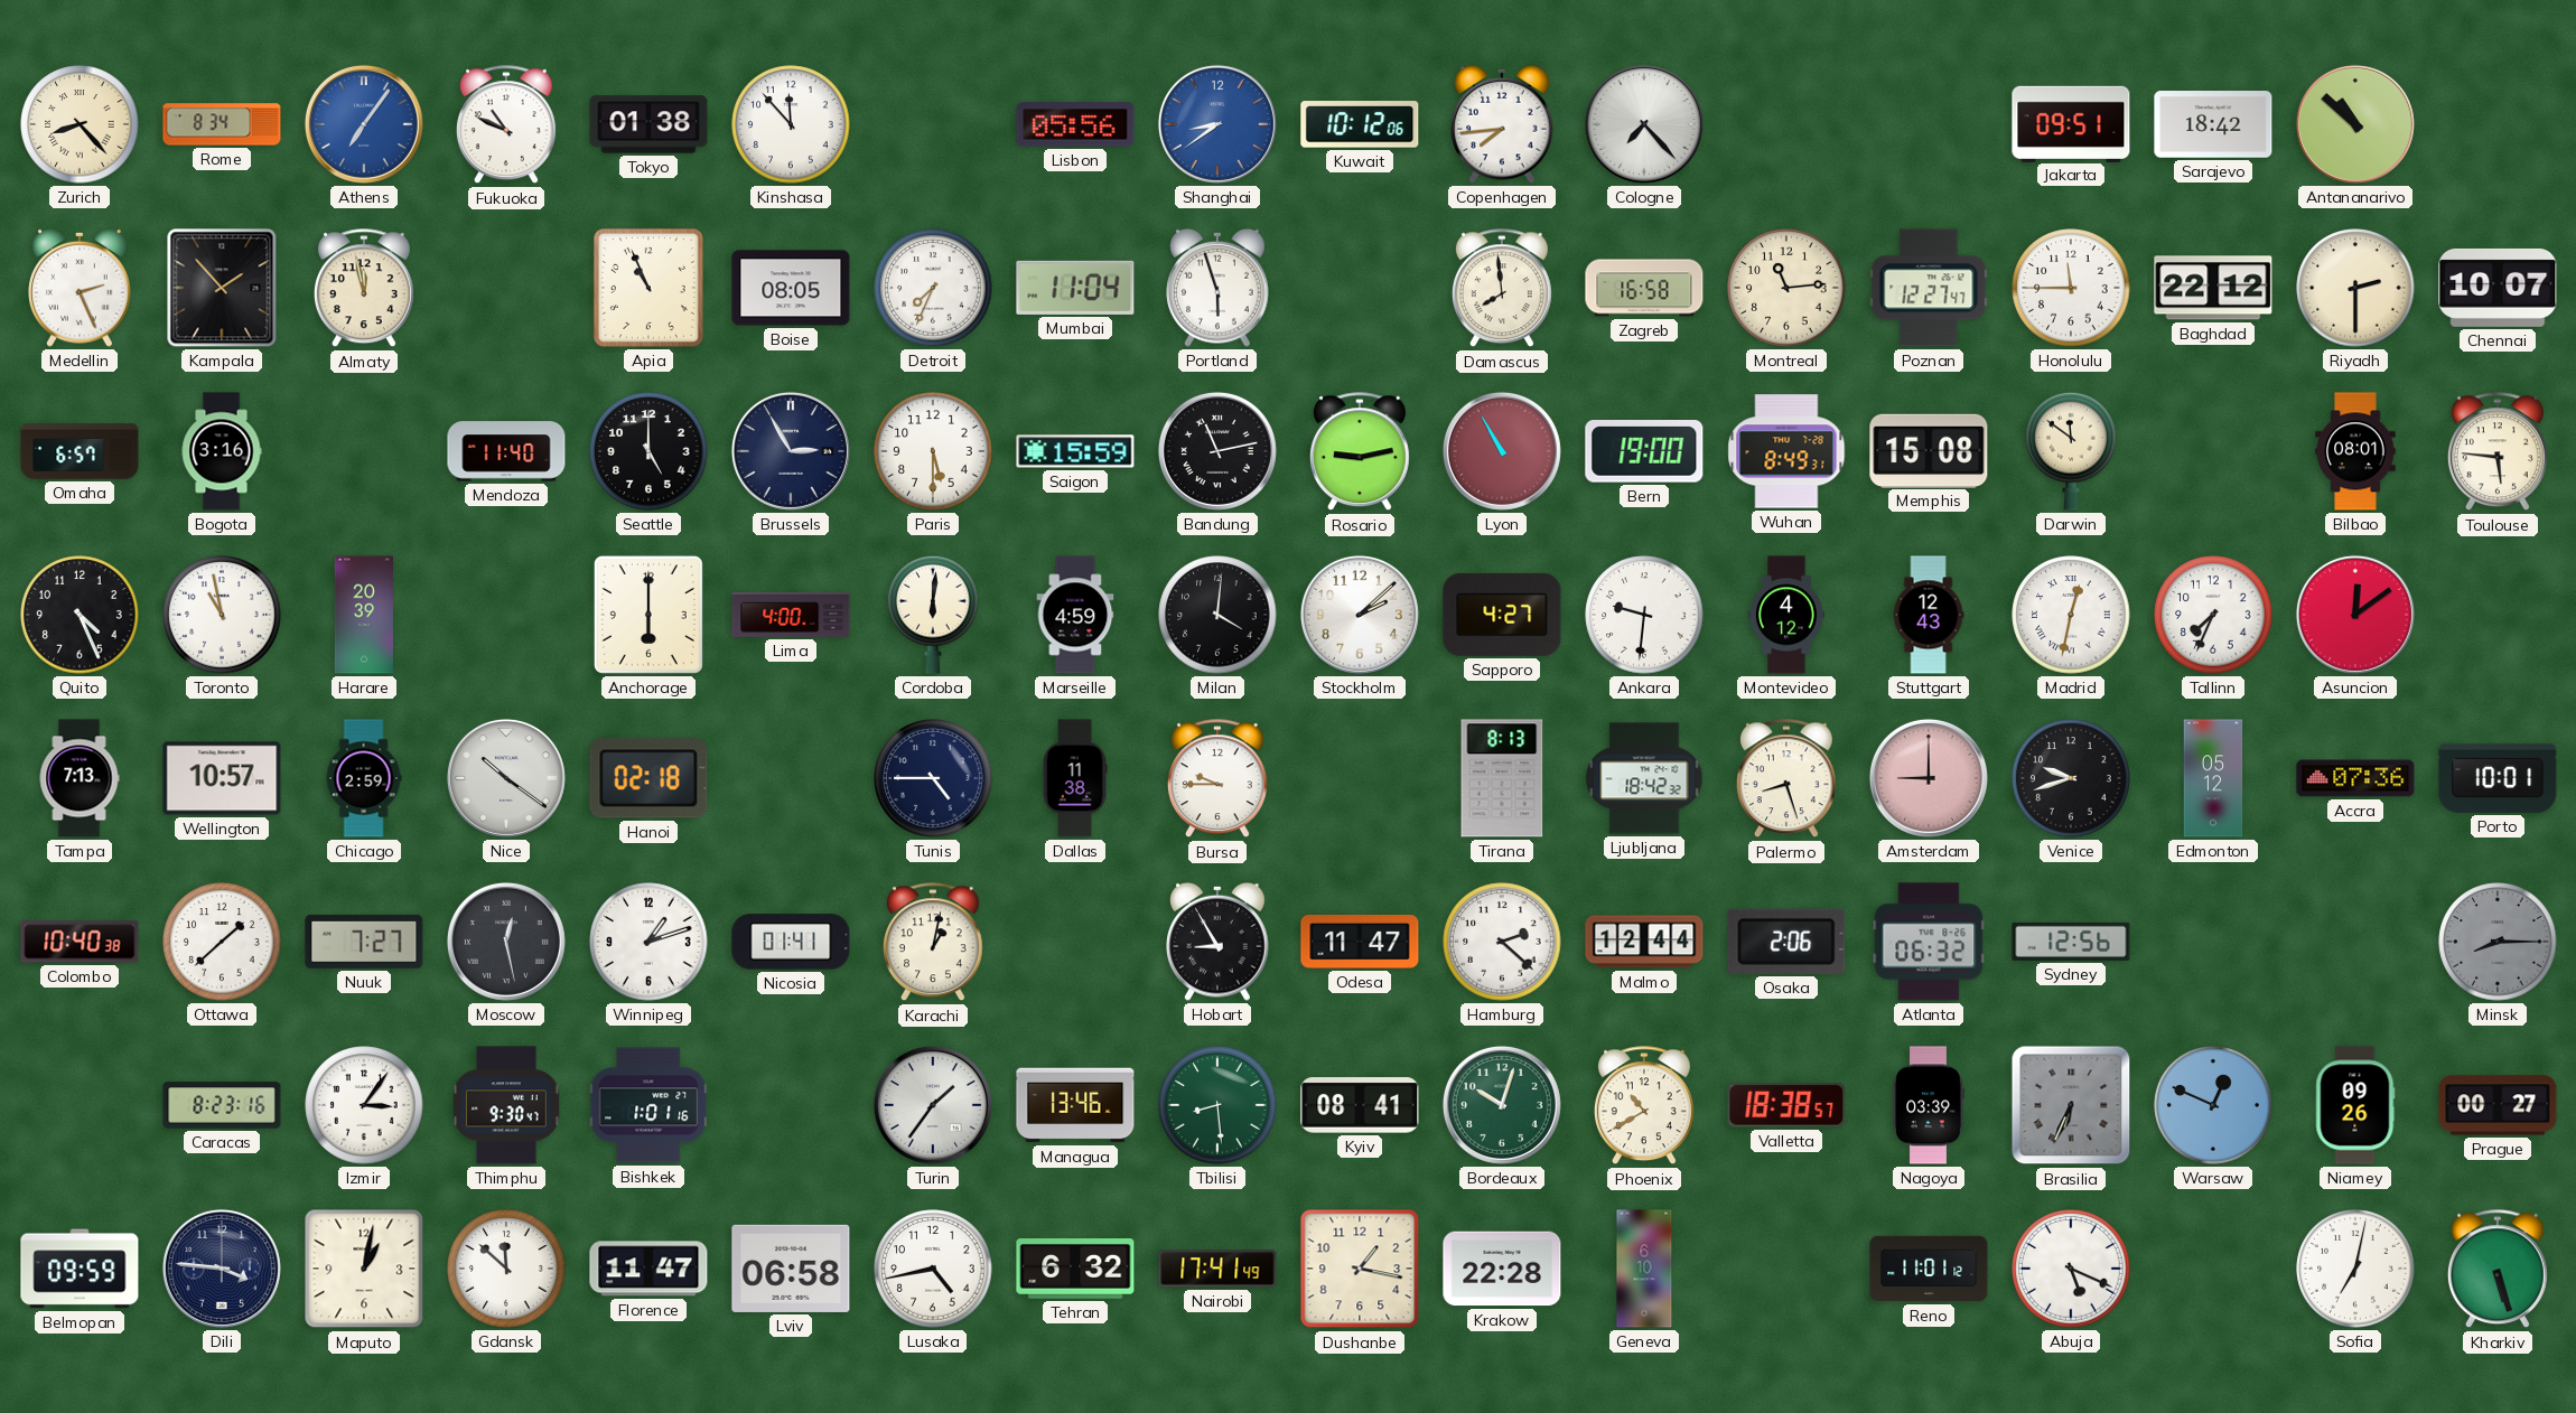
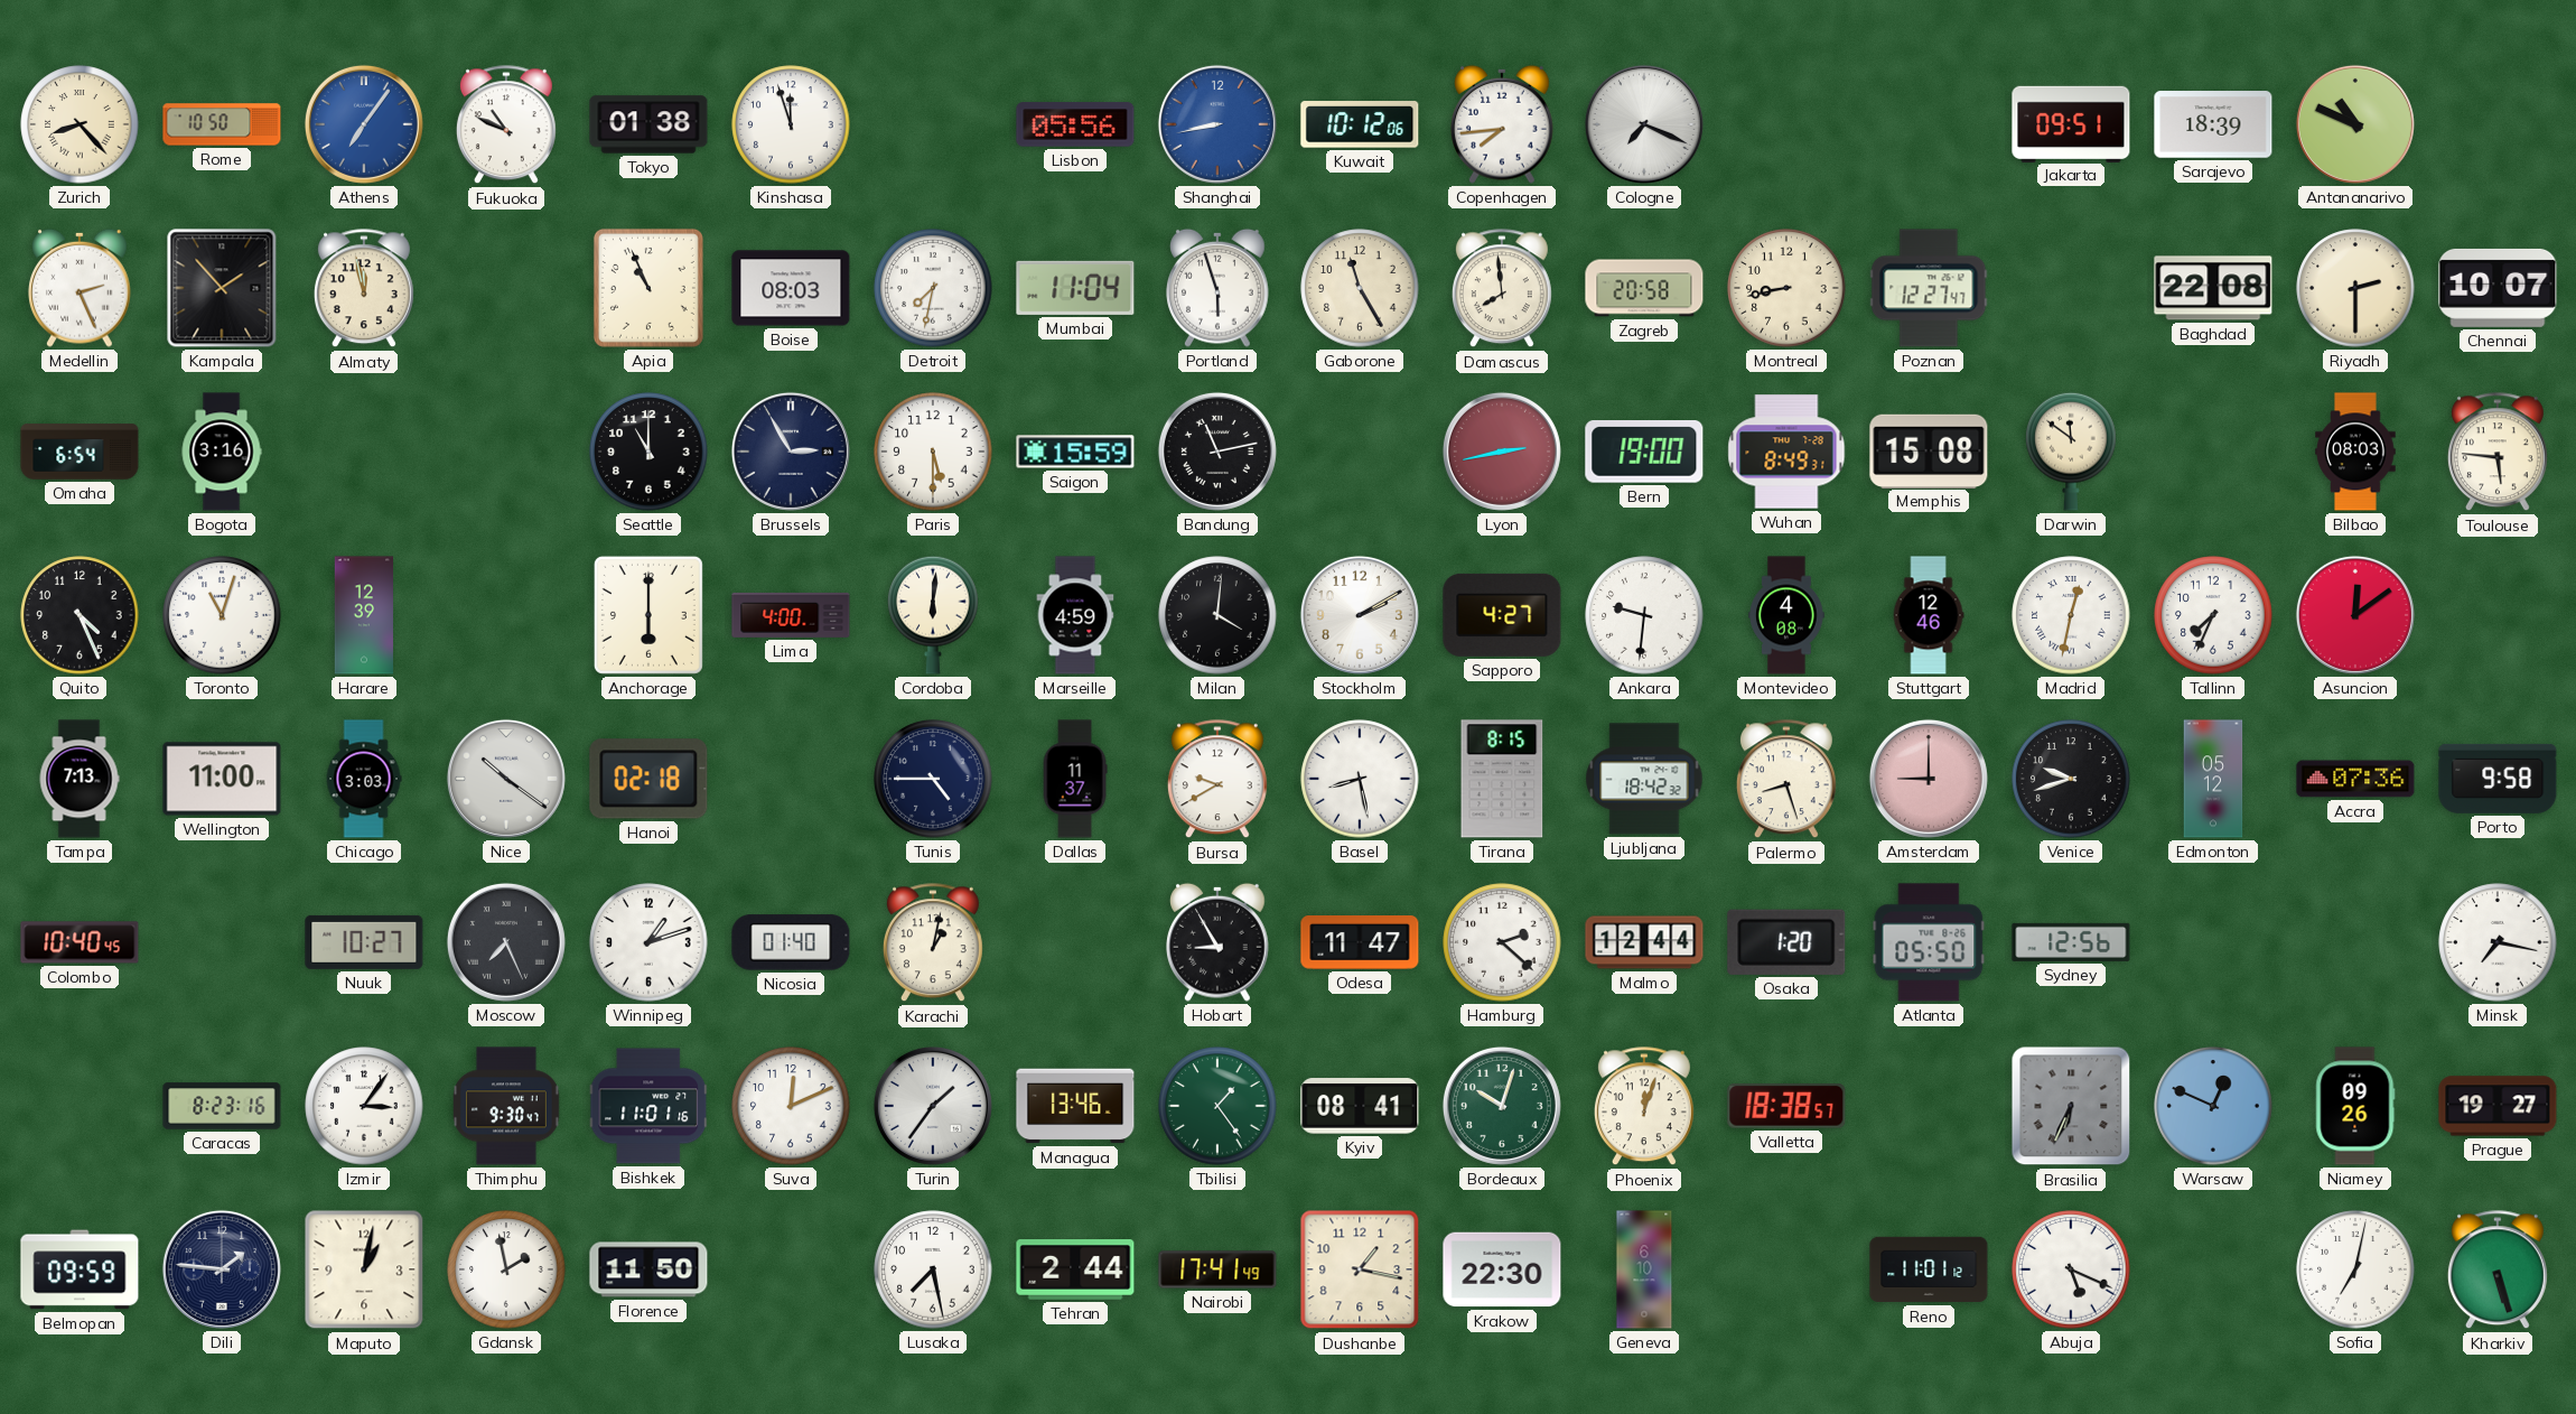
Rome: 8:34 -> 10:50
Kinshasa: 11:53 -> 11:57
Shanghai: 8:39 -> 8:43
Cologne: 7:23 -> 7:19
Sarajevo: 18:42 -> 18:39
Antananarivo: 10:52 -> 10:49
Boise: 08:05 -> 08:03
Detroit: 7:34 -> 7:32
Gaborone: none -> 11:25
Zagreb: 16:58 -> 20:58
Montreal: 11:14 -> 8:43
Honolulu: 11:45 -> none
Baghdad: 22:12 -> 22:08
Omaha: 6:57 -> 6:54
Mendoza: 11:40 -> none
Seattle: 5:00 -> 11:00
Rosario: 9:13 -> none
Lyon: 10:55 -> 2:43
Bilbao: 08:01 -> 08:03
Toronto: 10:58 -> 11:03
Harare: 20:39 -> 12:39
Stockholm: 2:08 -> 2:10
Montevideo: 4:12 -> 4:08
Stuttgart: 12:43 -> 12:46
Wellington: 10:57 -> 11:00
Chicago: 2:59 -> 3:03
Dallas: 11:38 -> 11:37
Bursa: 9:45 -> 9:40
Basel: none -> 8:28
Tirana: 8:13 -> 8:15
Porto: 10:01 -> 9:58
Colombo: 10:40:38 -> 10:40:45
Ottawa: 1:38 -> none
Nuuk: 7:27 -> 10:27
Moscow: 12:28 -> 7:26
Nicosia: 01:41 -> 01:40
Osaka: 2:06 -> 1:20
Atlanta: 06:32 -> 05:50
Minsk: 8:15 -> 7:17
Minsk dial: grey -> white
Bishkek: 1:01 -> 11:01
Suva: none -> 12:11
Tbilisi: 8:29 -> 1:24
Phoenix: 10:40 -> 12:03
Nagoya: 03:39 -> none
Prague: 00:27 -> 19:27
Dili: 3:46 -> 1:46
Gdansk: 11:52 -> 1:58
Florence: 11:47 -> 11:50
Lviv: 06:58 -> none
Lusaka: 4:43 -> 7:28
Tehran: 6:32 -> 2:44
Krakow: 22:28 -> 22:30
